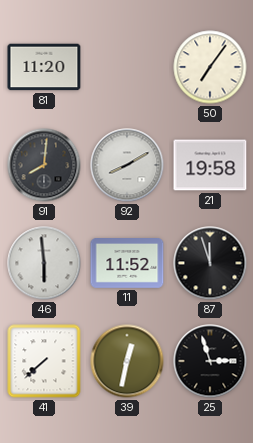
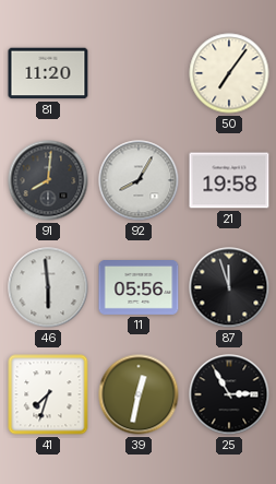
92: 8:10 -> 8:05
11: 11:52 -> 05:56
41: 7:38 -> 7:33
25: 2:57 -> 2:55
